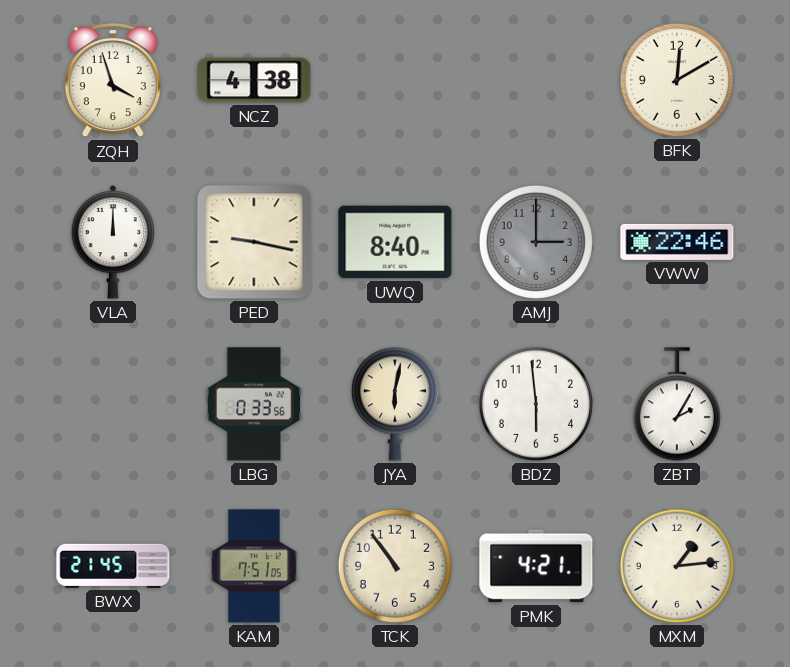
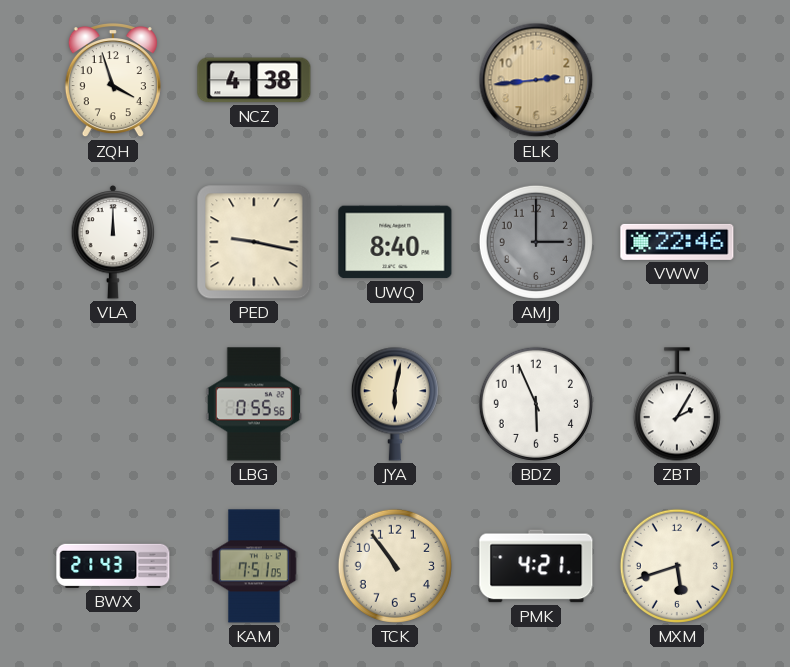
ELK: none -> 2:44
BFK: 12:10 -> none
LBG: 0:33 -> 0:55
BDZ: 5:59 -> 5:56
BWX: 21:45 -> 21:43
MXM: 1:14 -> 5:42
